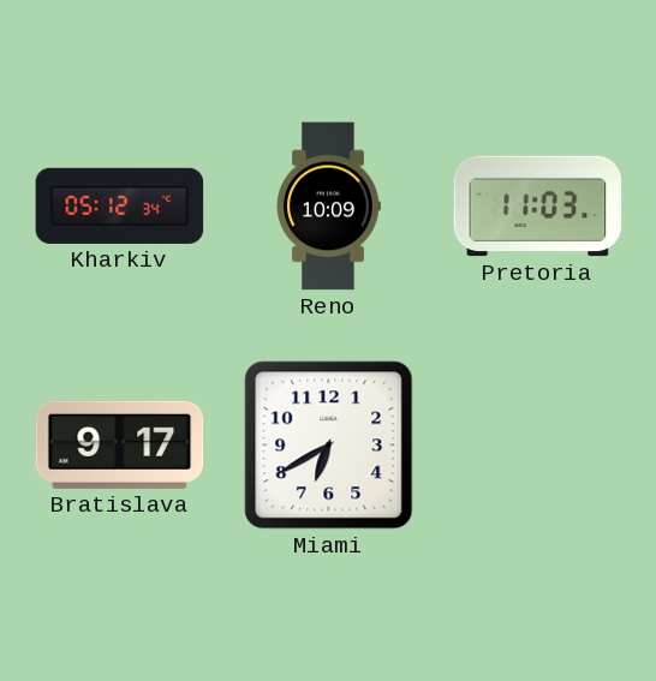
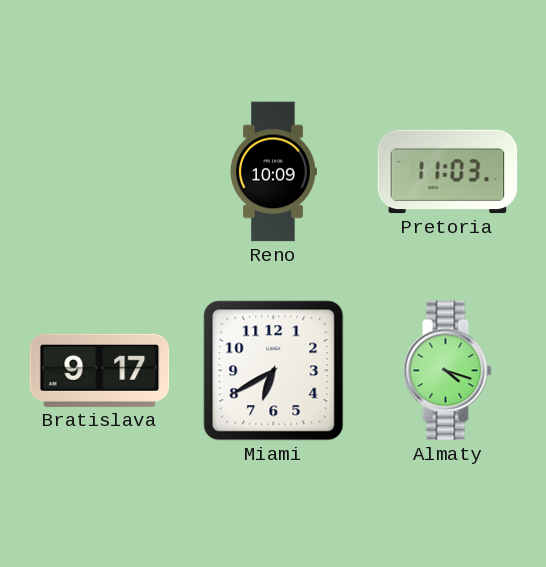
Kharkiv: 05:12 -> none
Almaty: none -> 4:18
